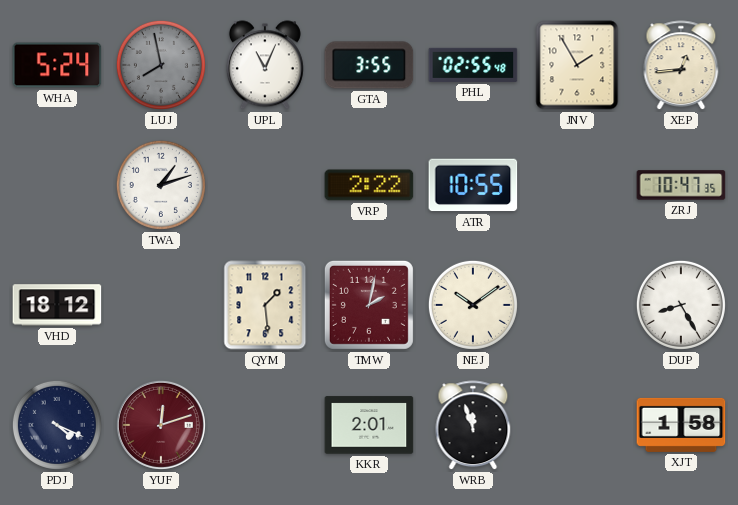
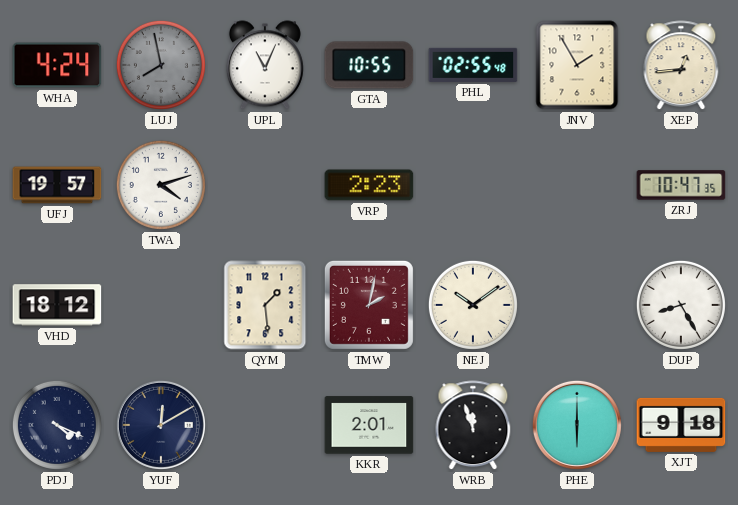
WHA: 5:24 -> 4:24
GTA: 3:55 -> 10:55
UFJ: none -> 19:57
TWA: 1:12 -> 4:12
VRP: 2:22 -> 2:23
ATR: 10:55 -> none
YUF: 12:12 -> 12:10
YUF dial: burgundy -> navy
PHE: none -> 6:00
XJT: 1:58 -> 9:18
